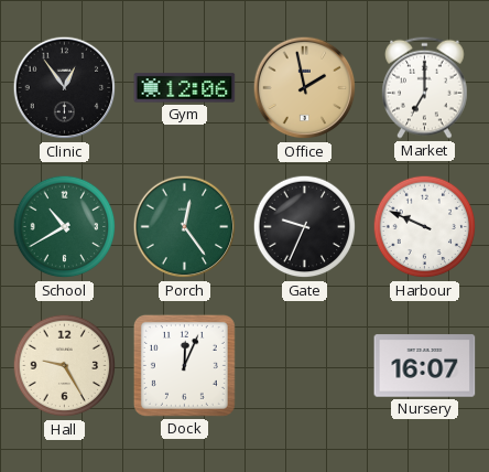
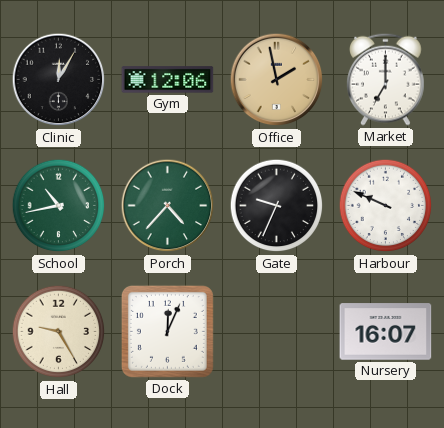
Clinic: 12:54 -> 12:05
School: 10:40 -> 10:43
Porch: 12:24 -> 4:37
